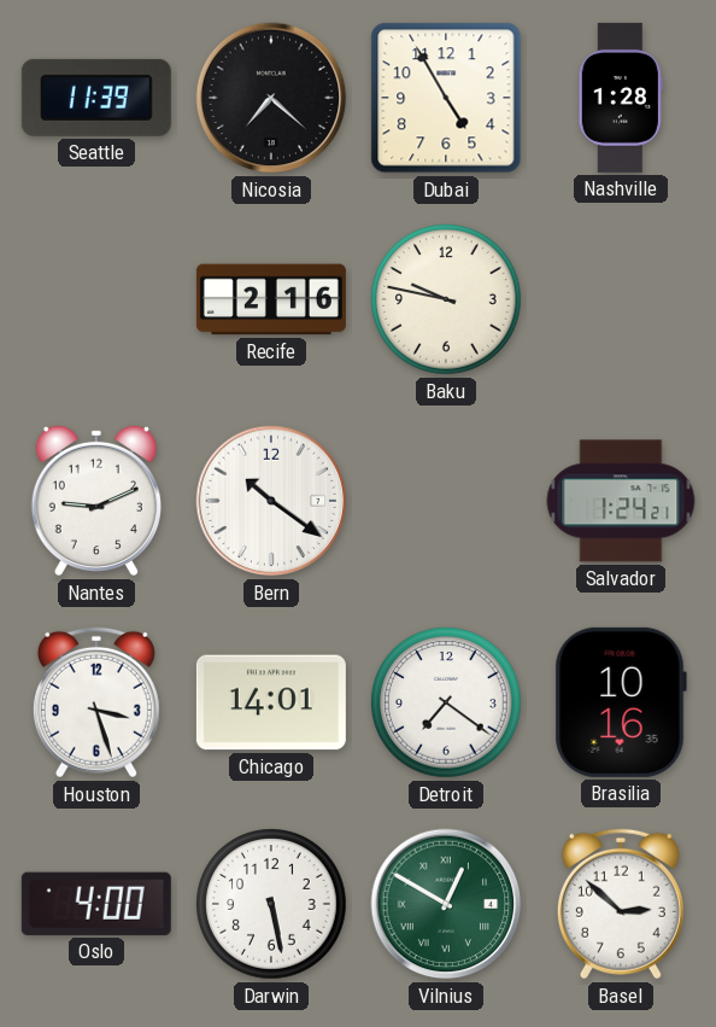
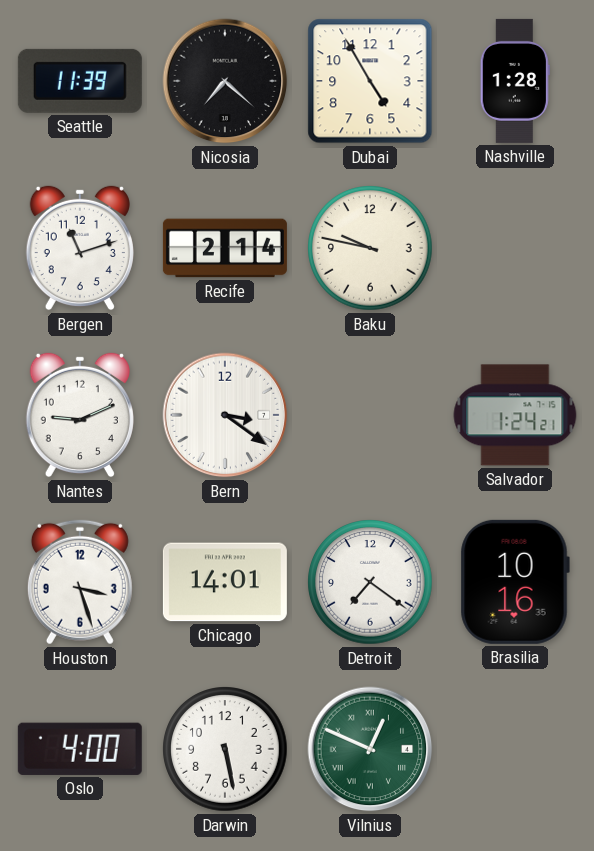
Bergen: none -> 11:12
Recife: 2:16 -> 2:14
Bern: 10:21 -> 3:21
Vilnius: 12:50 -> 12:49
Basel: 2:52 -> none
